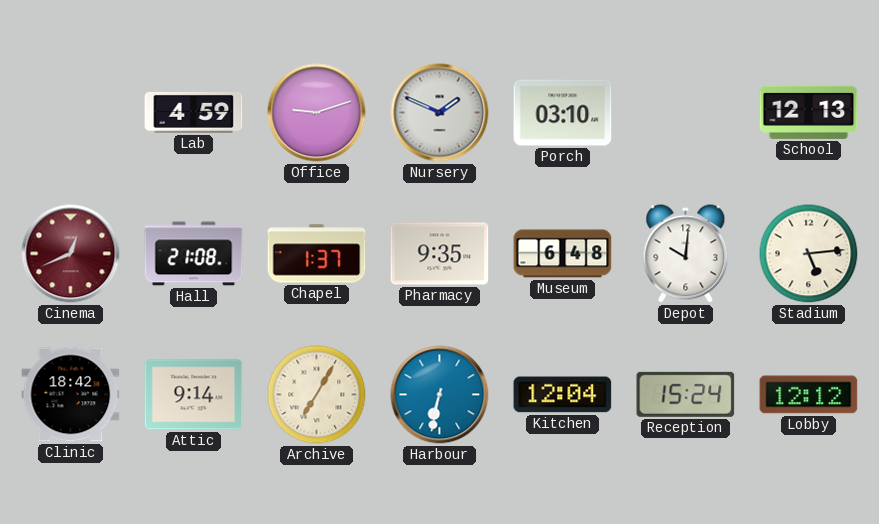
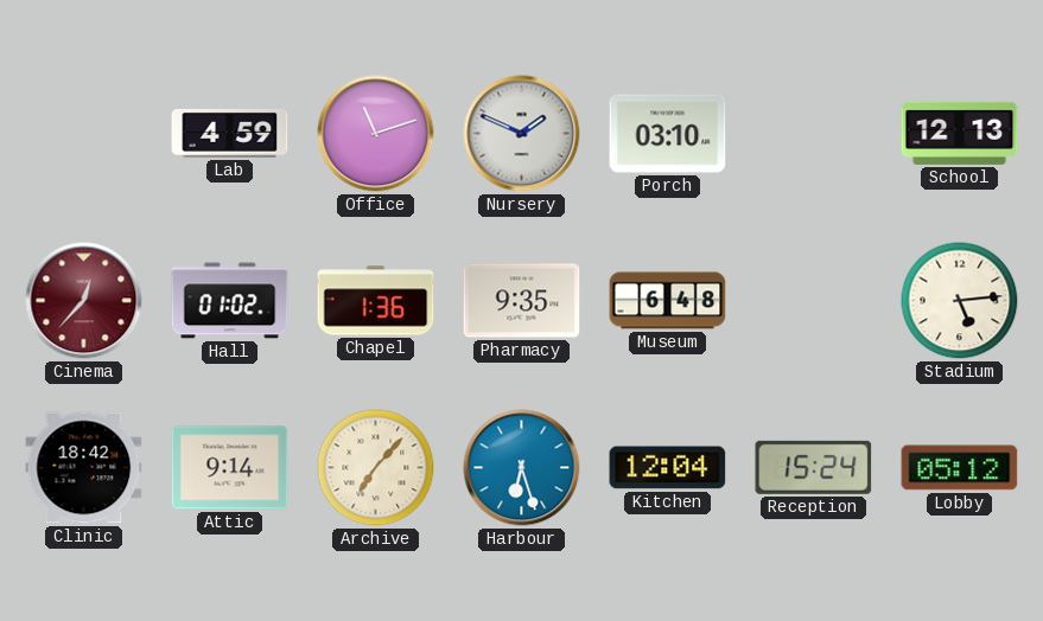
Office: 9:12 -> 11:12
Cinema: 12:41 -> 12:37
Hall: 21:08 -> 01:02
Chapel: 1:37 -> 1:36
Depot: 10:01 -> none
Archive: 7:05 -> 7:07
Harbour: 6:32 -> 6:27
Lobby: 12:12 -> 05:12
